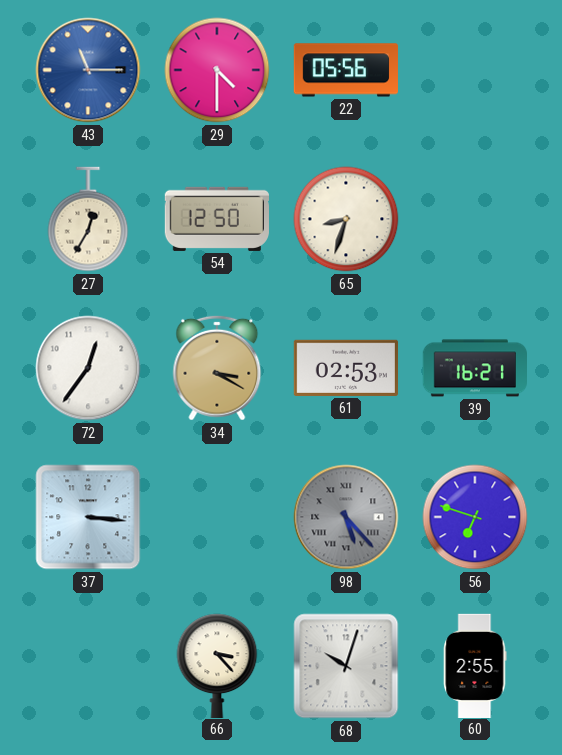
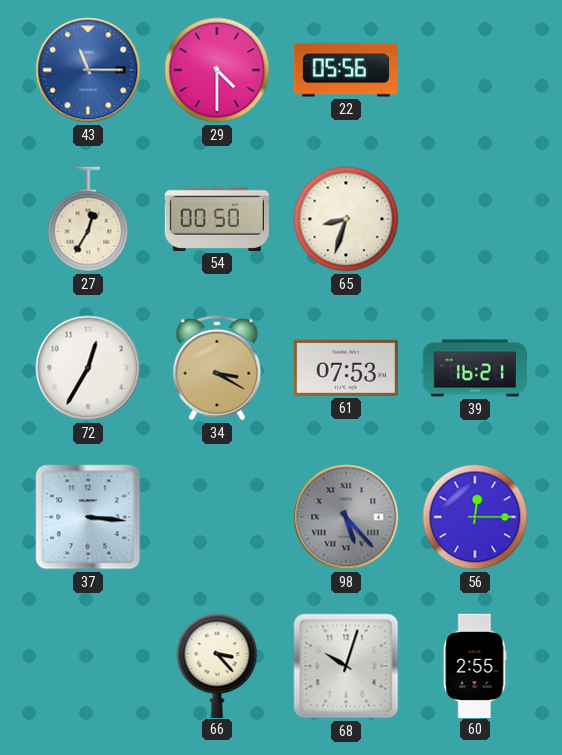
54: 12:50 -> 00:50
72: 12:36 -> 12:35
61: 02:53 -> 07:53
56: 6:48 -> 12:15
